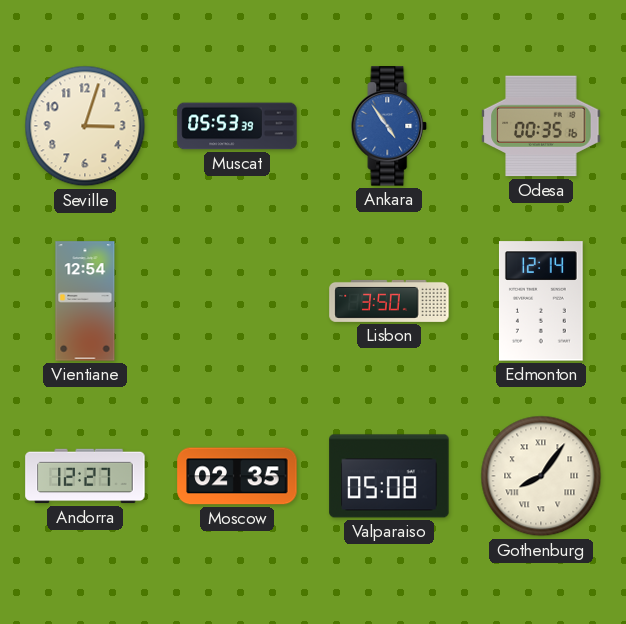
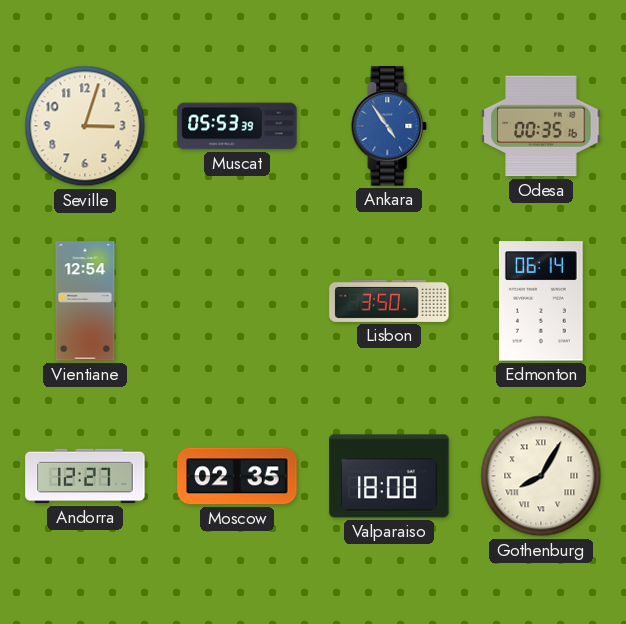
Edmonton: 12:14 -> 06:14
Valparaiso: 05:08 -> 18:08
Gothenburg: 8:06 -> 8:05
